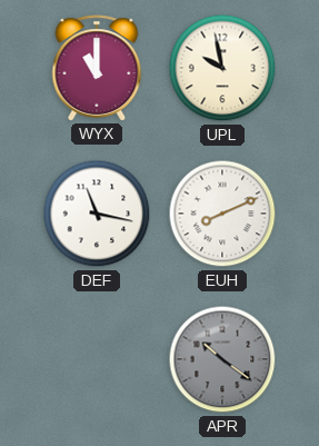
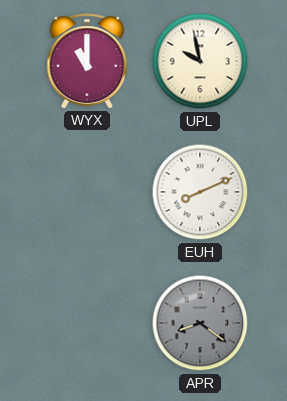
DEF: 11:17 -> none
APR: 10:21 -> 8:21
